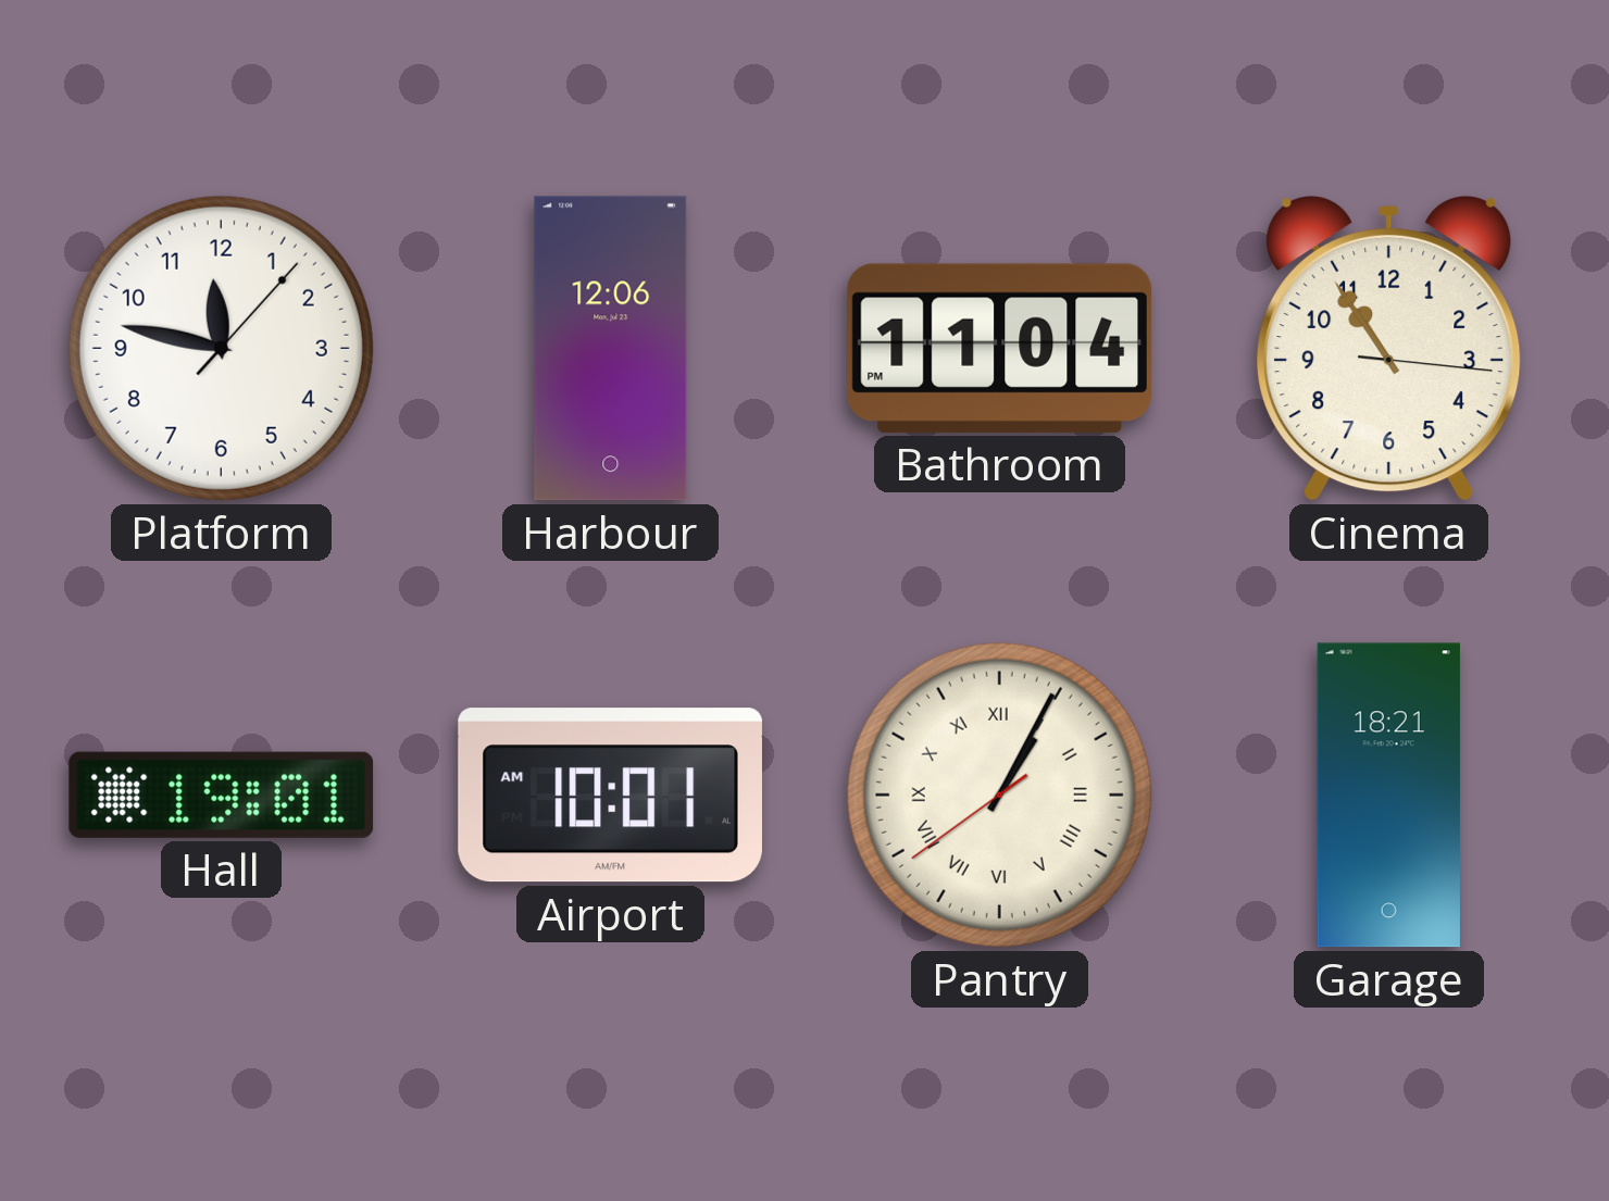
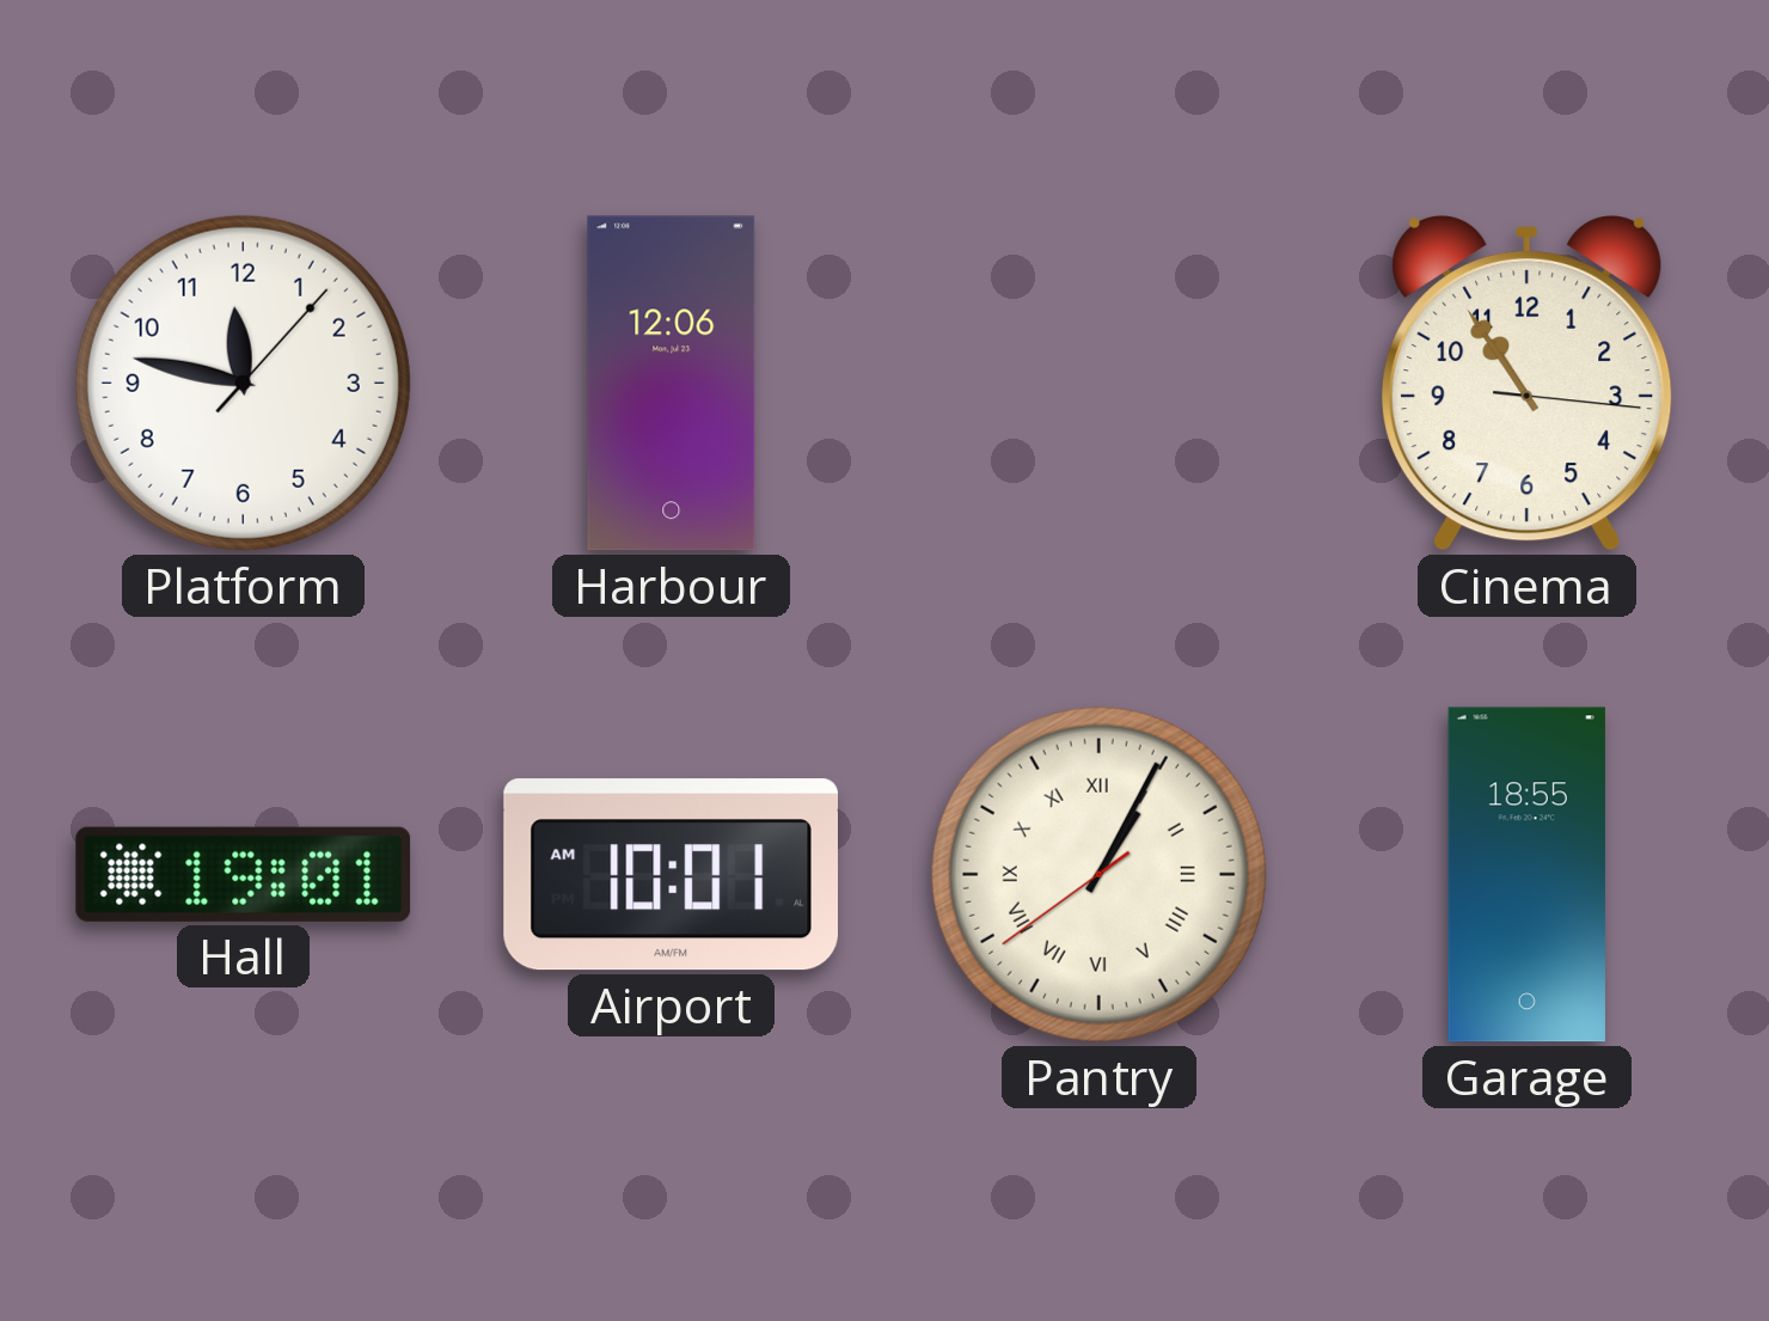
Bathroom: 11:04 -> none
Garage: 18:21 -> 18:55
